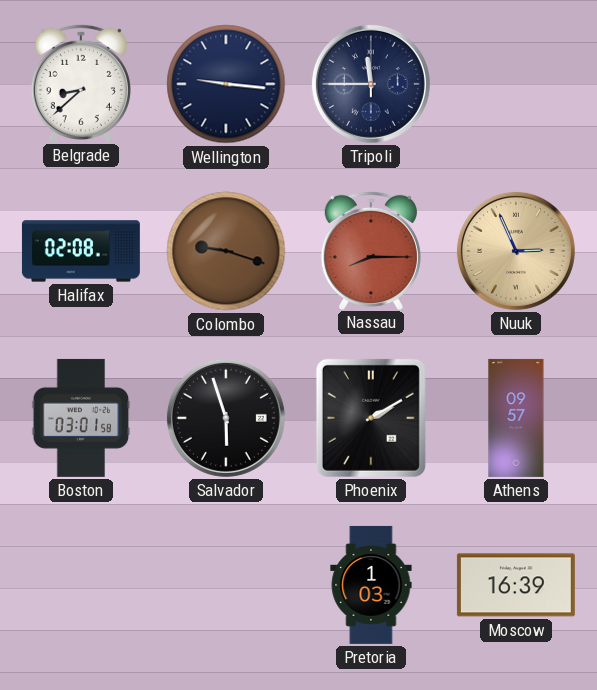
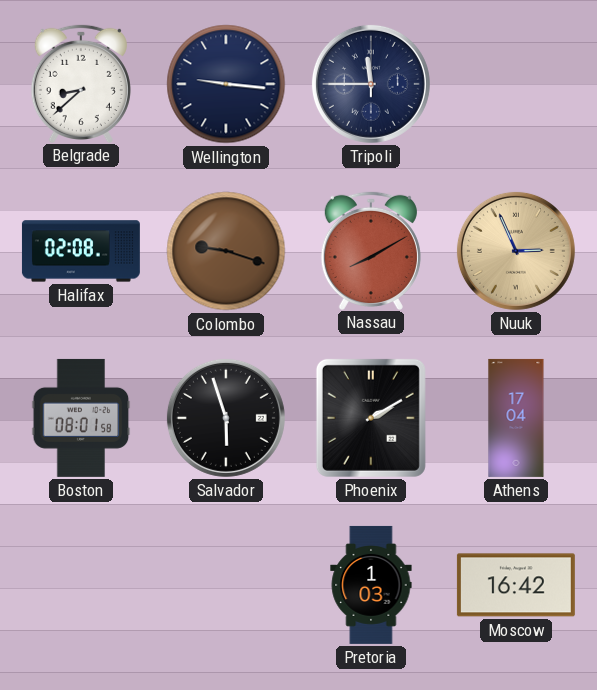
Nassau: 8:15 -> 8:10
Boston: 03:01 -> 08:01
Athens: 09:57 -> 17:04
Moscow: 16:39 -> 16:42
